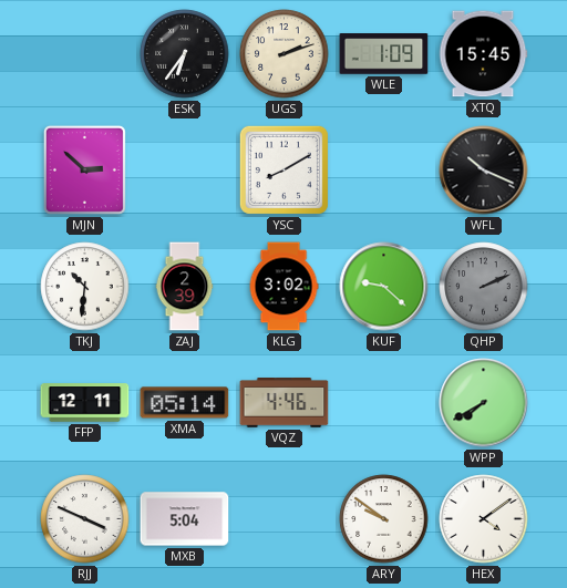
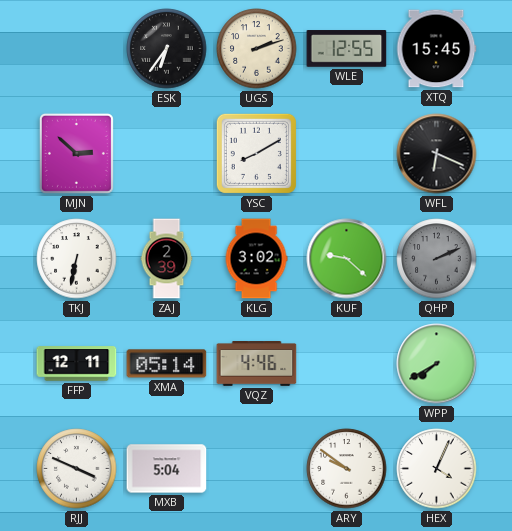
WLE: 1:09 -> 12:55
WFL: 10:19 -> 6:19
TKJ: 10:31 -> 6:32
HEX: 4:09 -> 4:04
